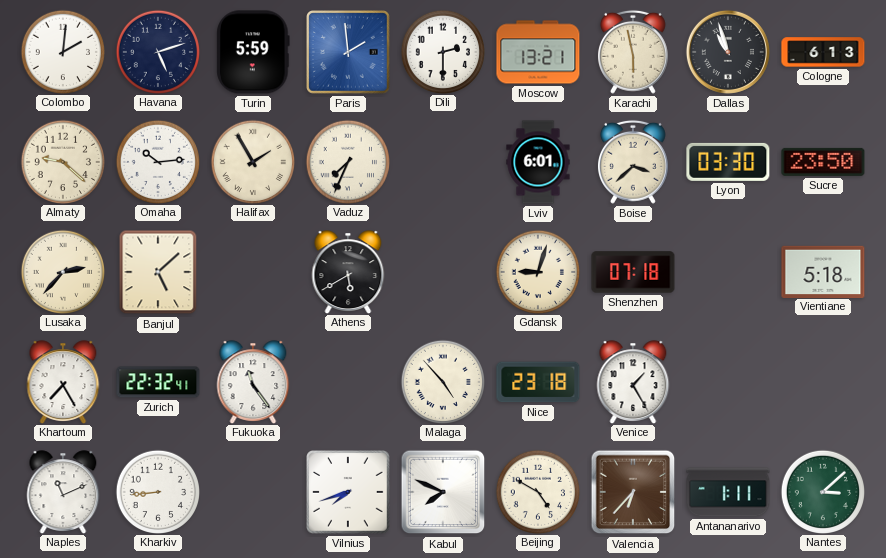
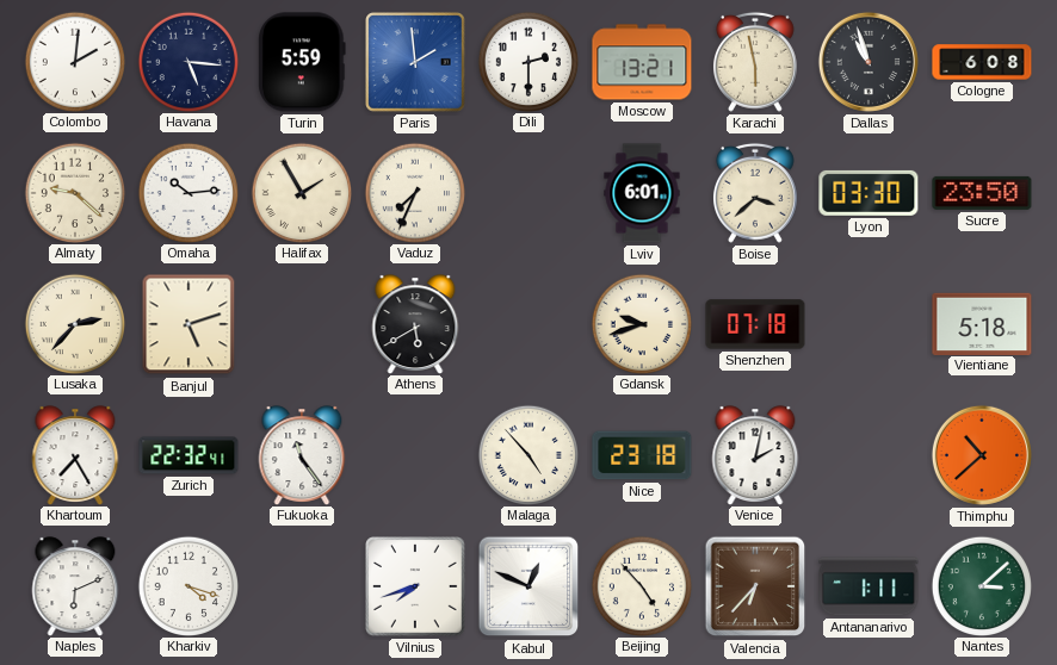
Havana: 5:12 -> 5:16
Cologne: 6:13 -> 6:08
Banjul: 5:08 -> 5:12
Gdansk: 9:03 -> 9:42
Venice: 1:25 -> 2:02
Thimphu: none -> 10:38
Naples: 11:11 -> 6:11
Kharkiv: 8:44 -> 4:18
Kabul: 7:49 -> 12:49
Beijing: 4:50 -> 4:53
